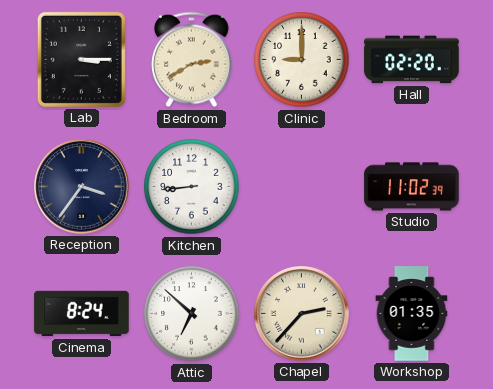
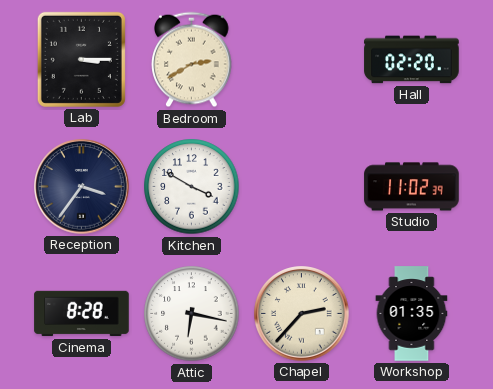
Clinic: 9:00 -> none
Kitchen: 8:44 -> 3:50
Cinema: 8:24 -> 8:28
Attic: 6:52 -> 6:17
